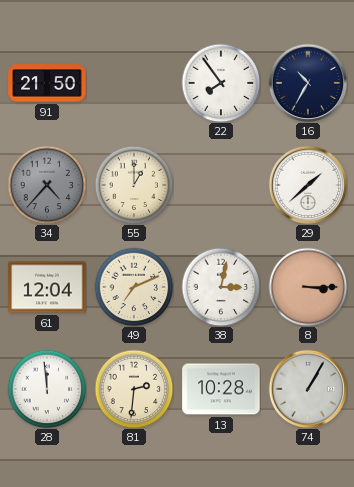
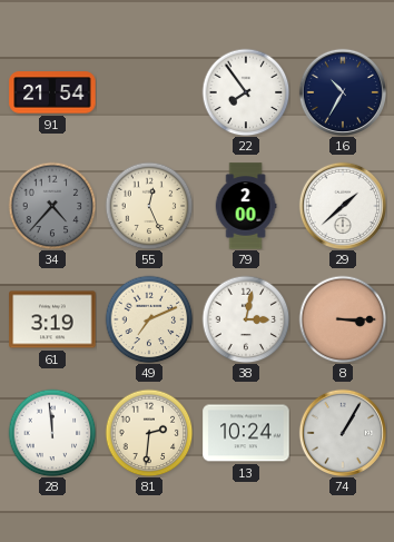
91: 21:50 -> 21:54
55: 1:00 -> 12:26
79: none -> 2:00
61: 12:04 -> 3:19
13: 10:28 -> 10:24
